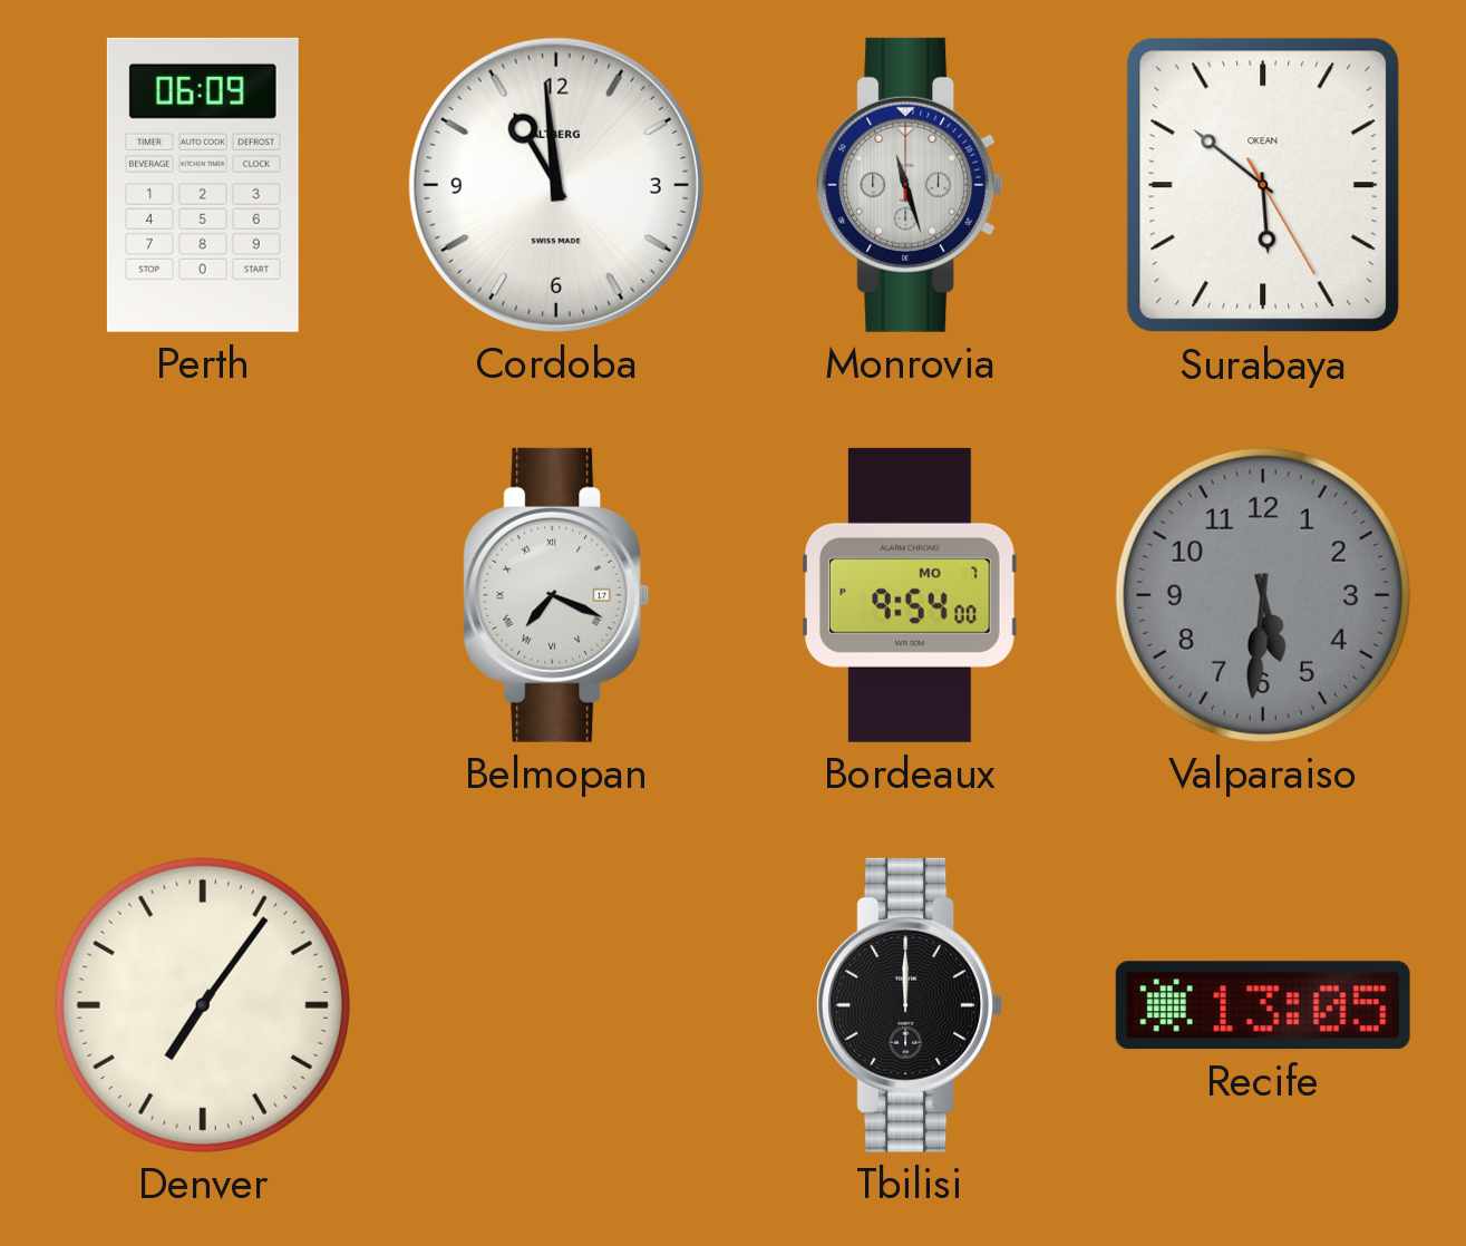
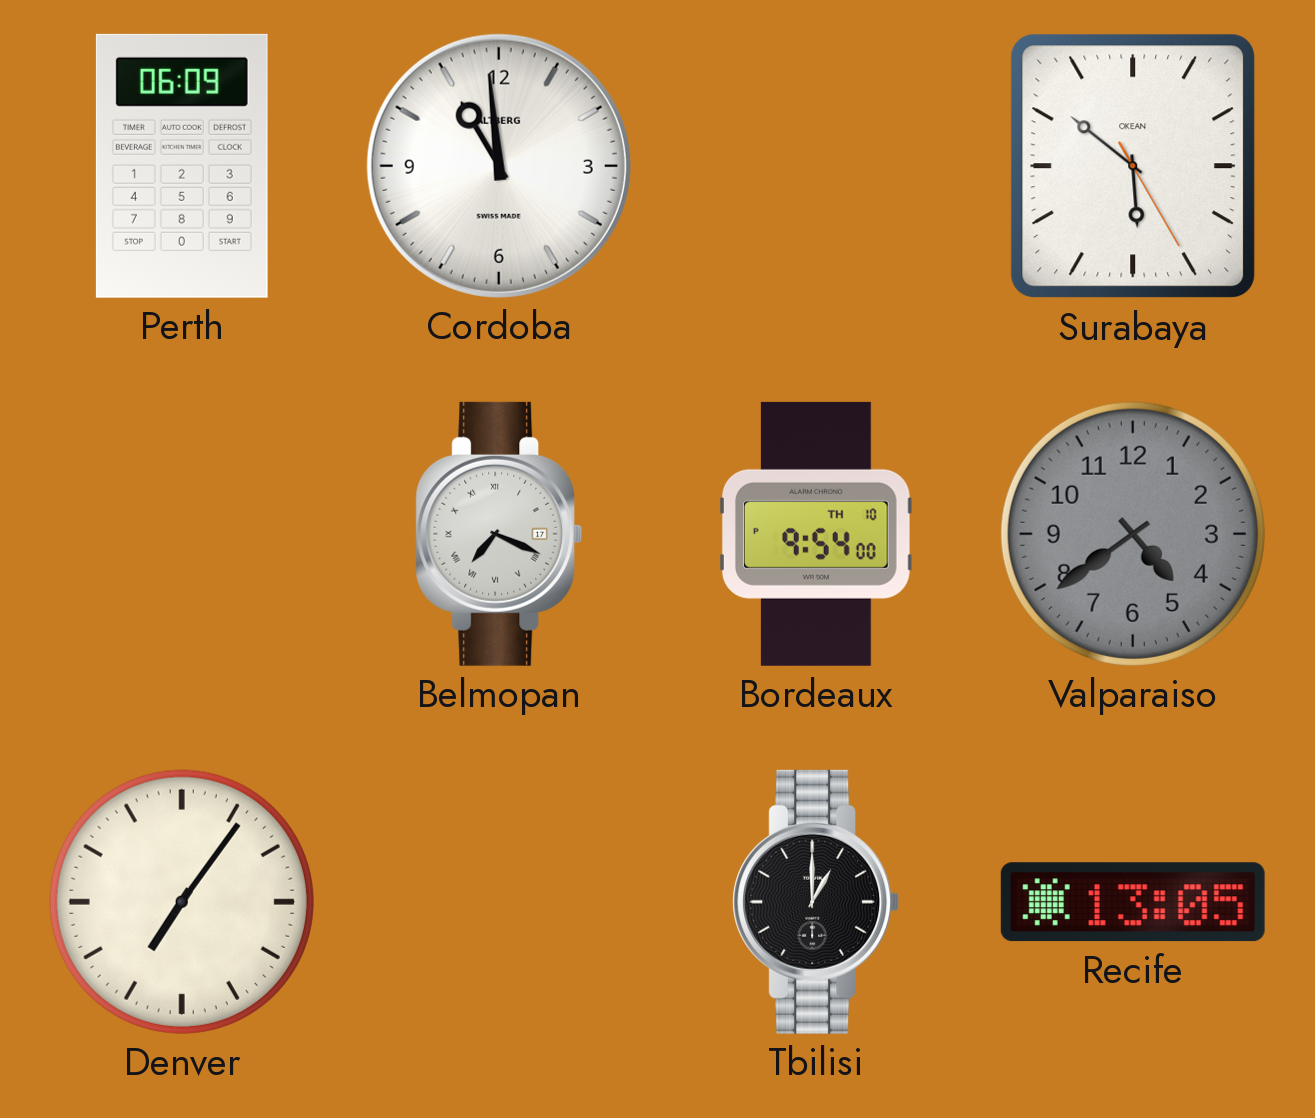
Monrovia: 11:27 -> none
Bordeaux date: MO 7 -> TH 10
Valparaiso: 5:31 -> 4:39
Tbilisi: 12:00 -> 1:00
